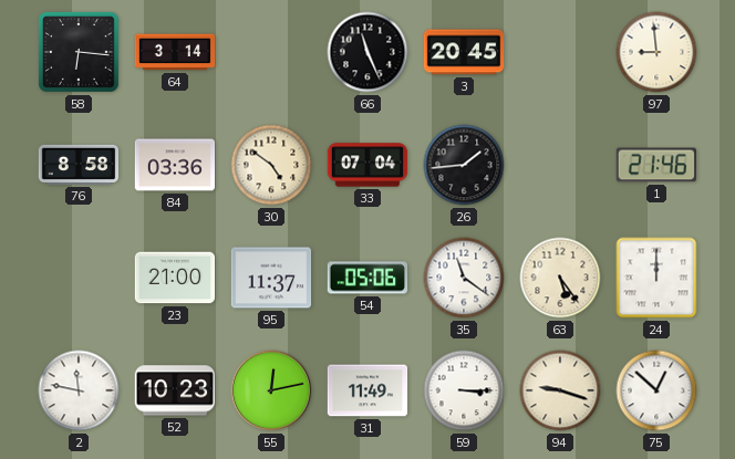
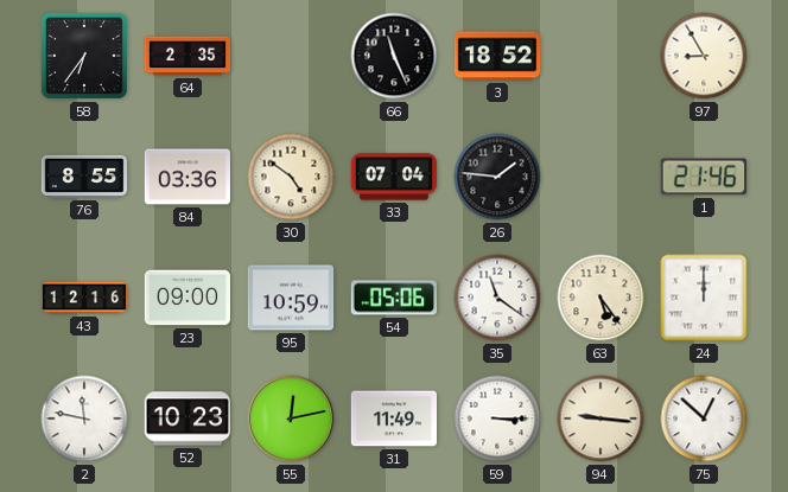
58: 6:16 -> 6:36
64: 3:14 -> 2:35
3: 20:45 -> 18:52
97: 8:59 -> 8:55
76: 8:58 -> 8:55
26: 1:44 -> 1:46
43: none -> 12:16
23: 21:00 -> 09:00
95: 11:37 -> 10:59
94: 9:18 -> 9:16
